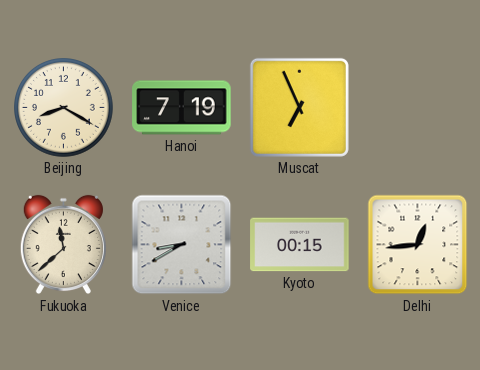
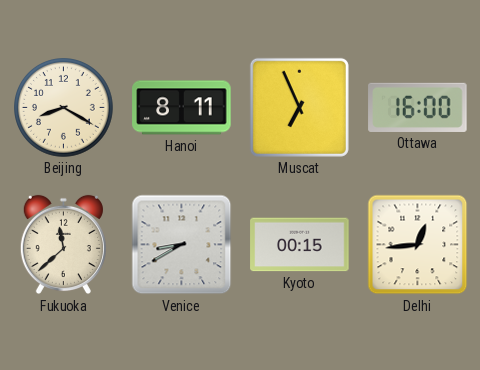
Hanoi: 7:19 -> 8:11
Ottawa: none -> 16:00
